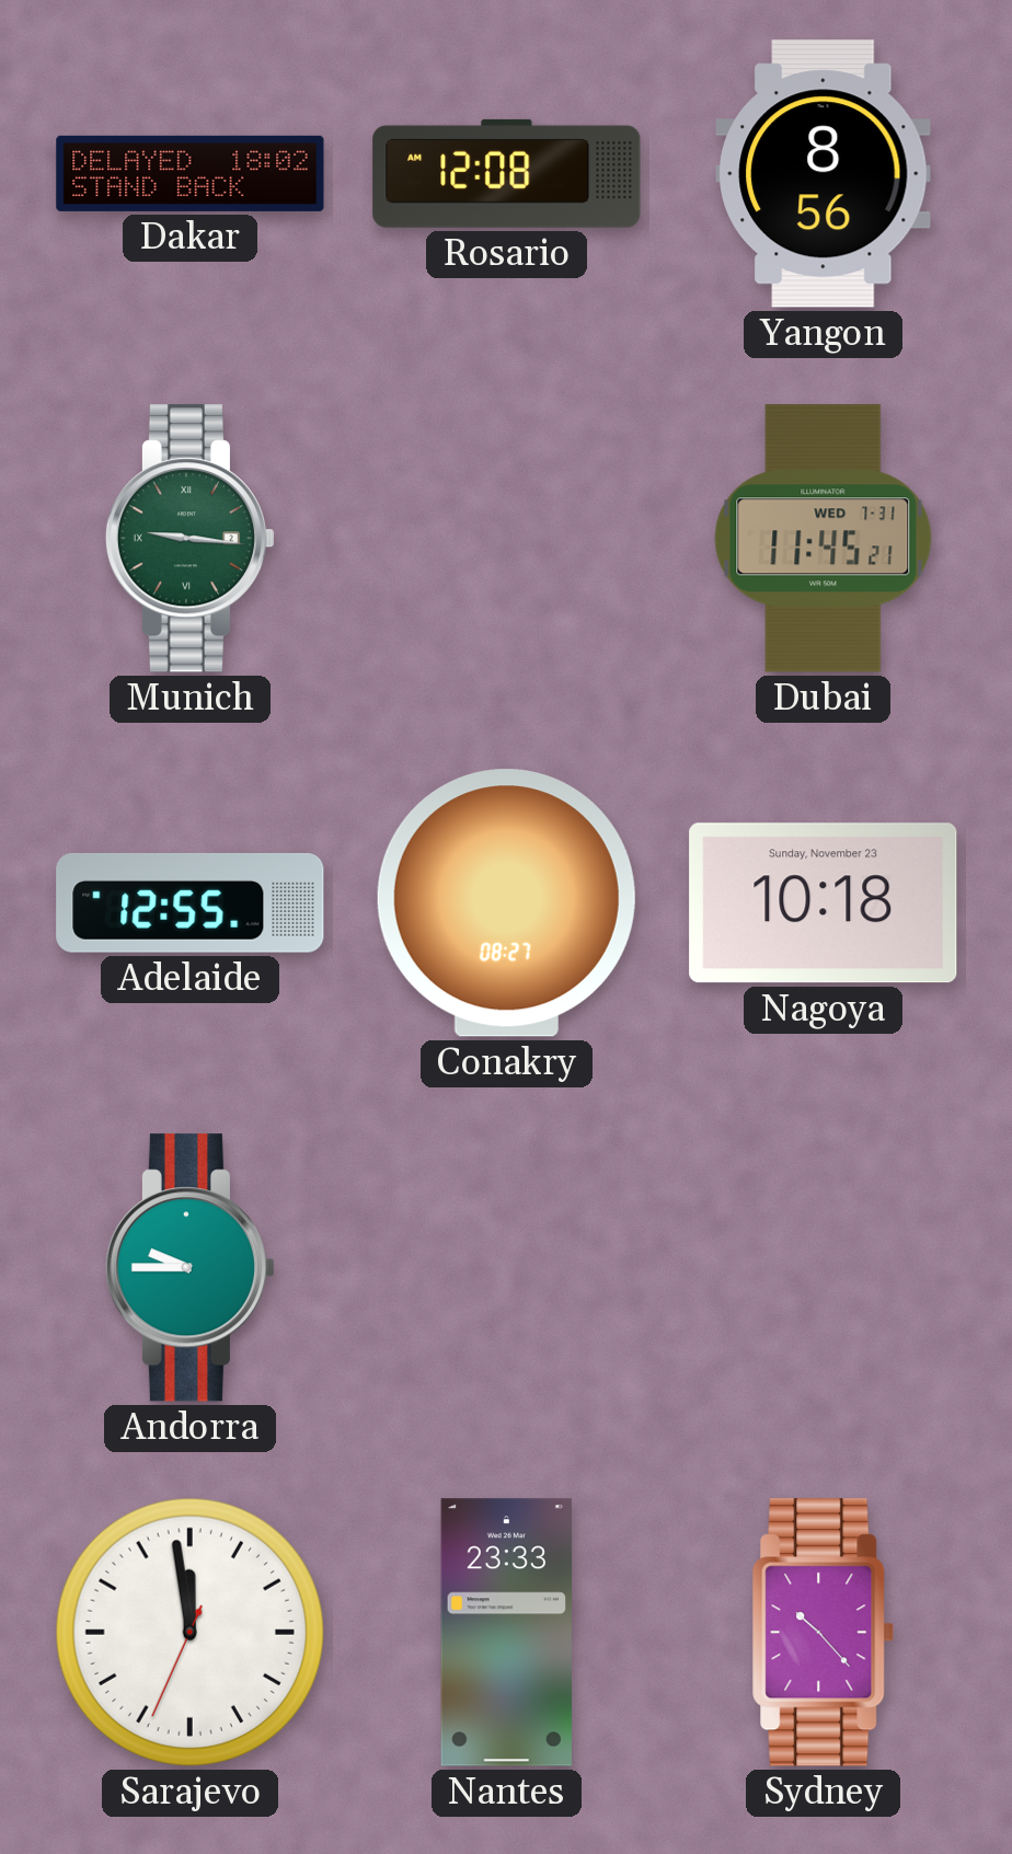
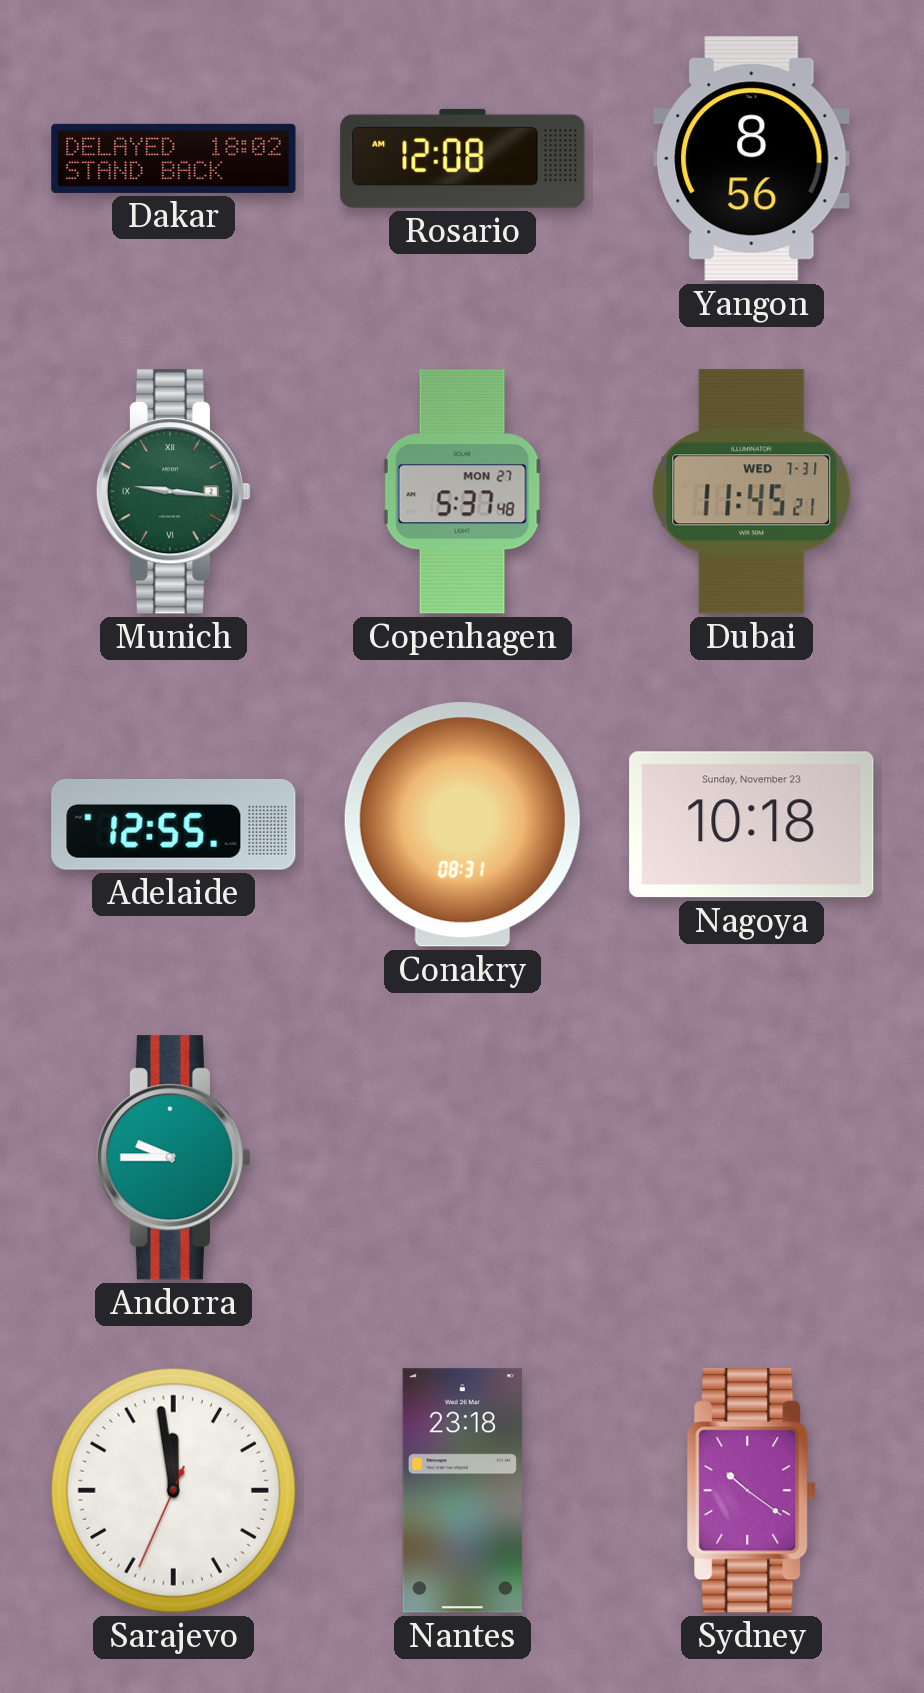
Copenhagen: none -> 5:37
Conakry: 08:27 -> 08:31
Nantes: 23:33 -> 23:18
Sydney: 10:23 -> 10:21
